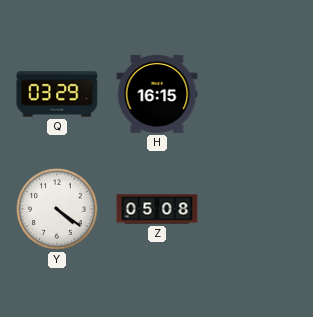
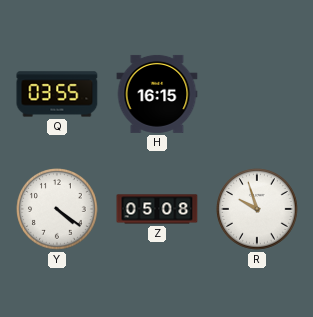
Q: 03:29 -> 03:55
R: none -> 9:57
